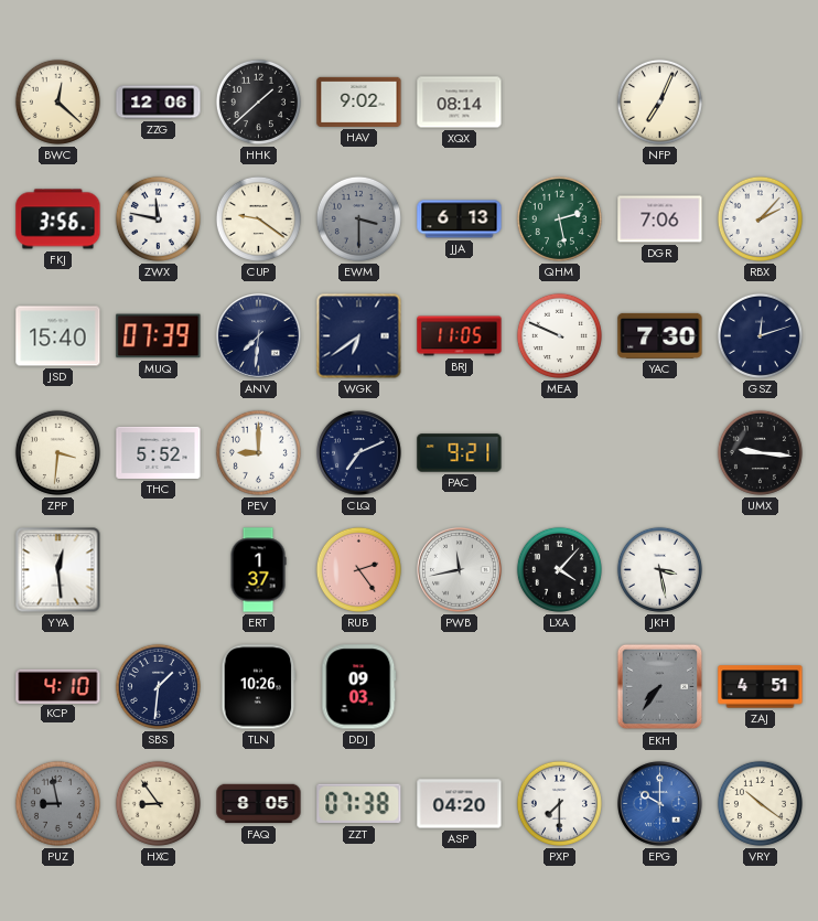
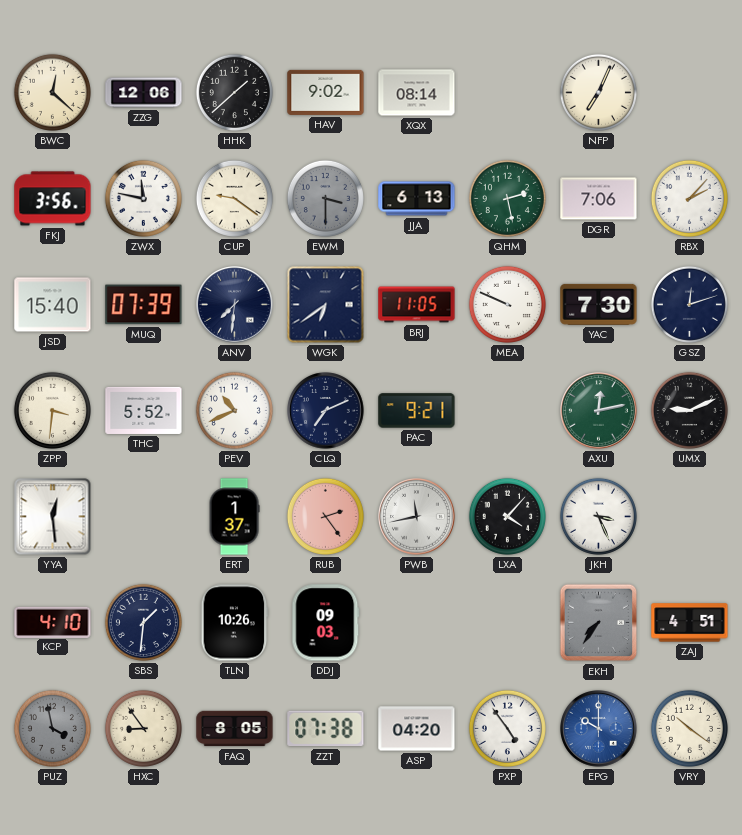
PEV: 9:00 -> 10:41
AXU: none -> 12:13
UMX: 9:16 -> 9:11
JKH: 3:28 -> 3:26
PUZ: 8:58 -> 3:58
PXP: 7:30 -> 4:54
